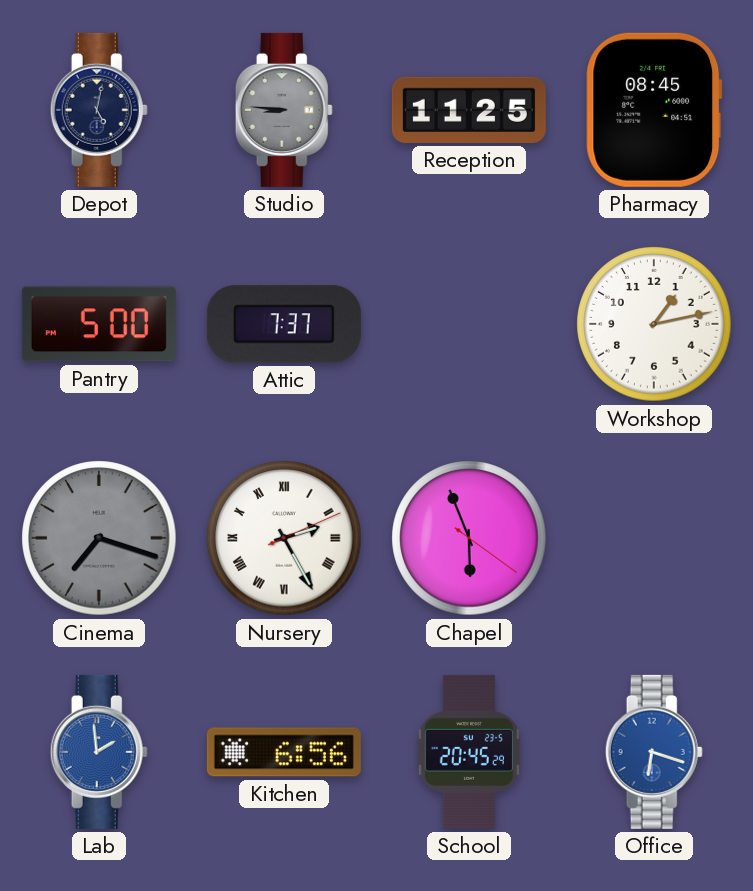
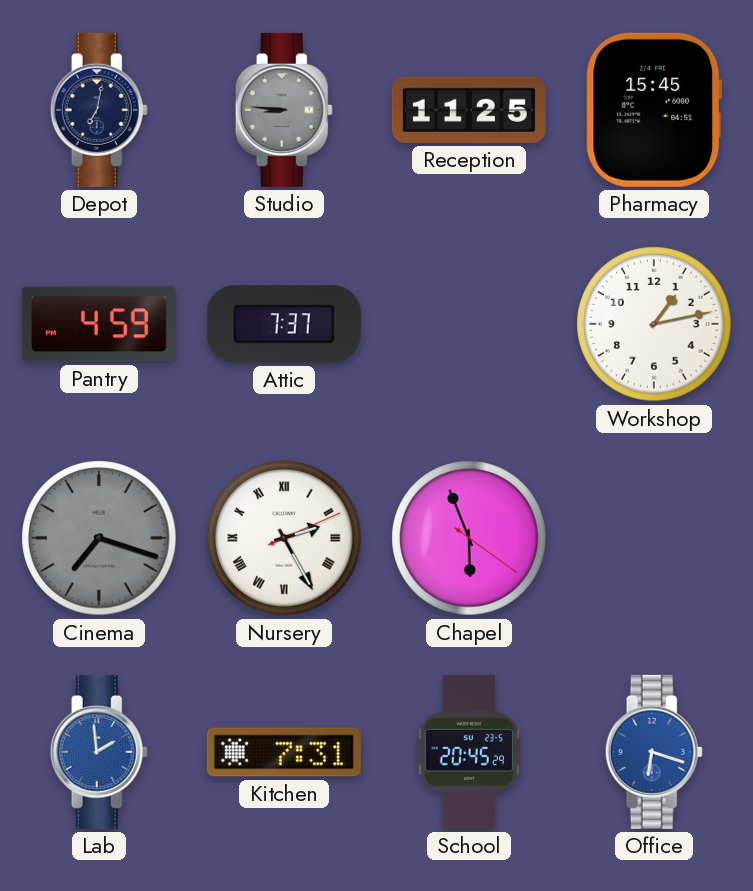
Depot: 5:02 -> 7:02
Pharmacy: 08:45 -> 15:45
Pantry: 5:00 -> 4:59
Kitchen: 6:56 -> 7:31
